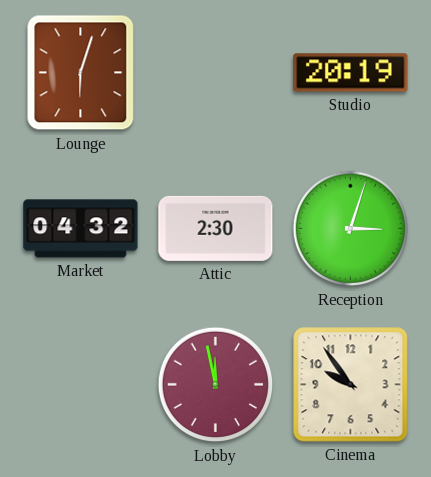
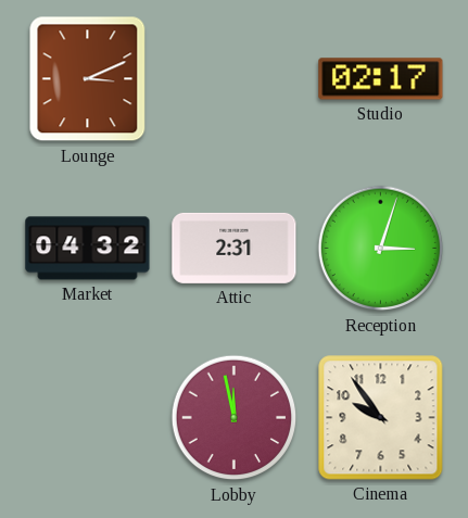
Lounge: 6:03 -> 3:11
Studio: 20:19 -> 02:17
Attic: 2:30 -> 2:31
